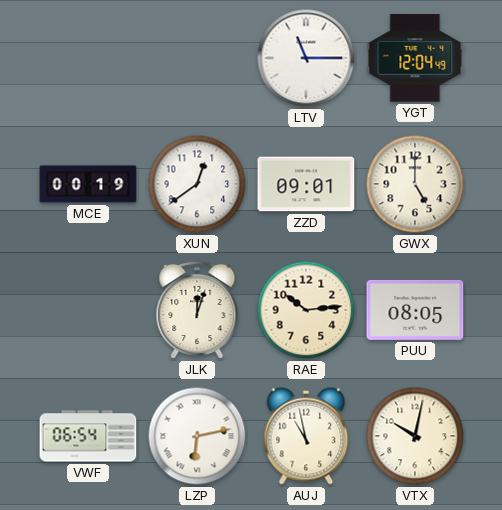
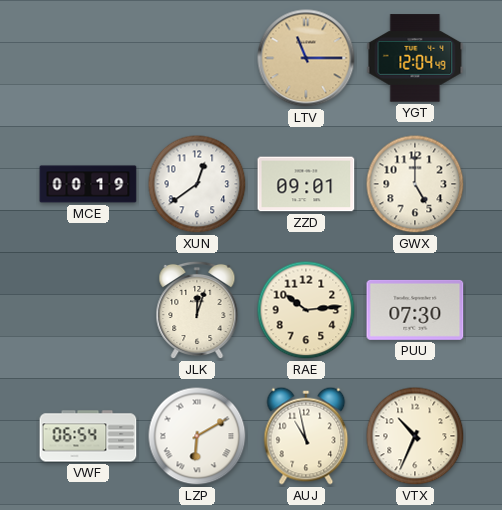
LTV dial: white -> champagne
PUU: 08:05 -> 07:30
LZP: 6:13 -> 6:10
VTX: 10:02 -> 10:34
